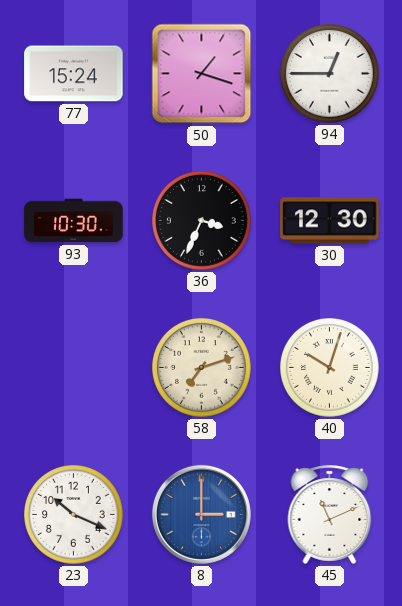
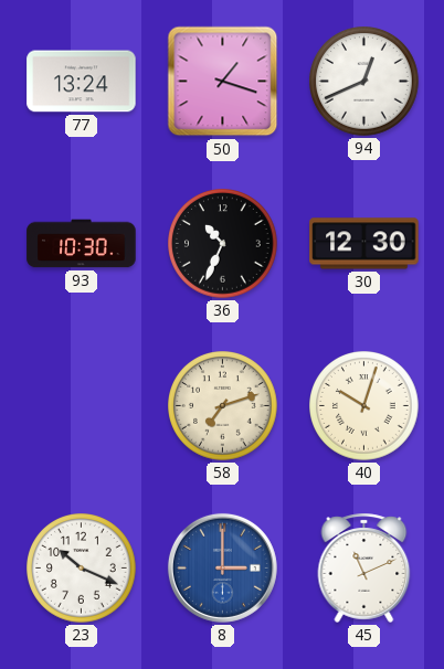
77: 15:24 -> 13:24
94: 12:45 -> 12:41
36: 3:34 -> 10:34
